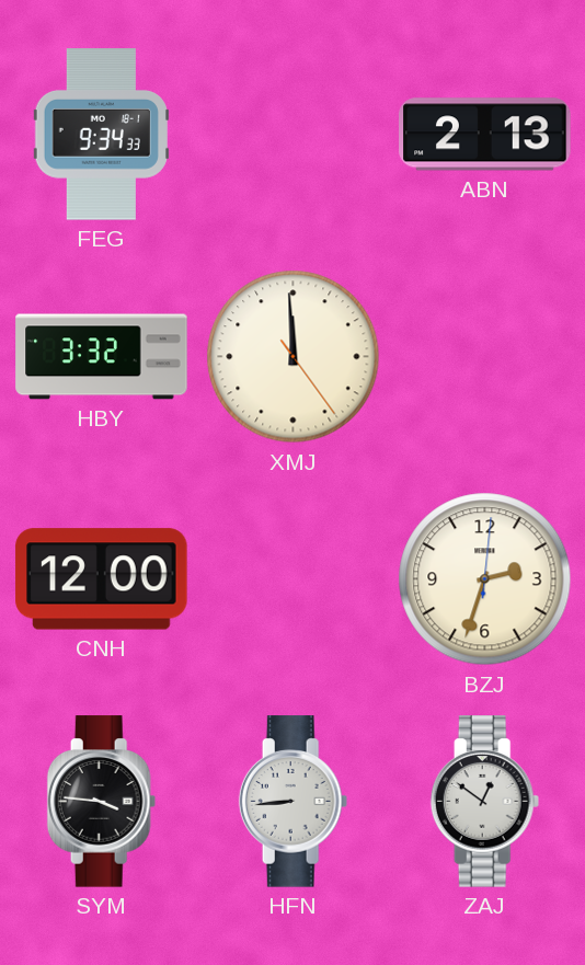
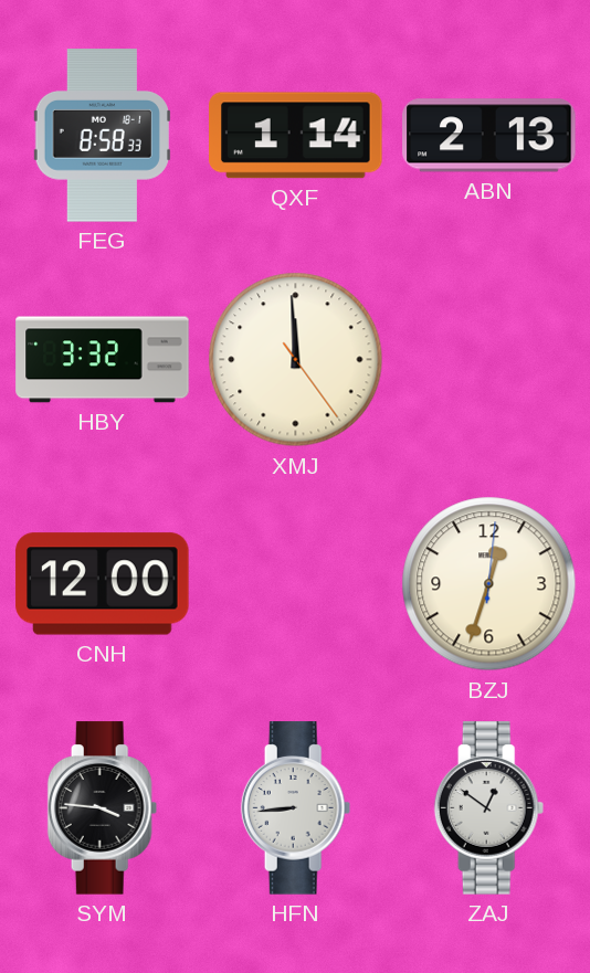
FEG: 9:34 -> 8:58
QXF: none -> 1:14
BZJ: 2:33 -> 12:33
